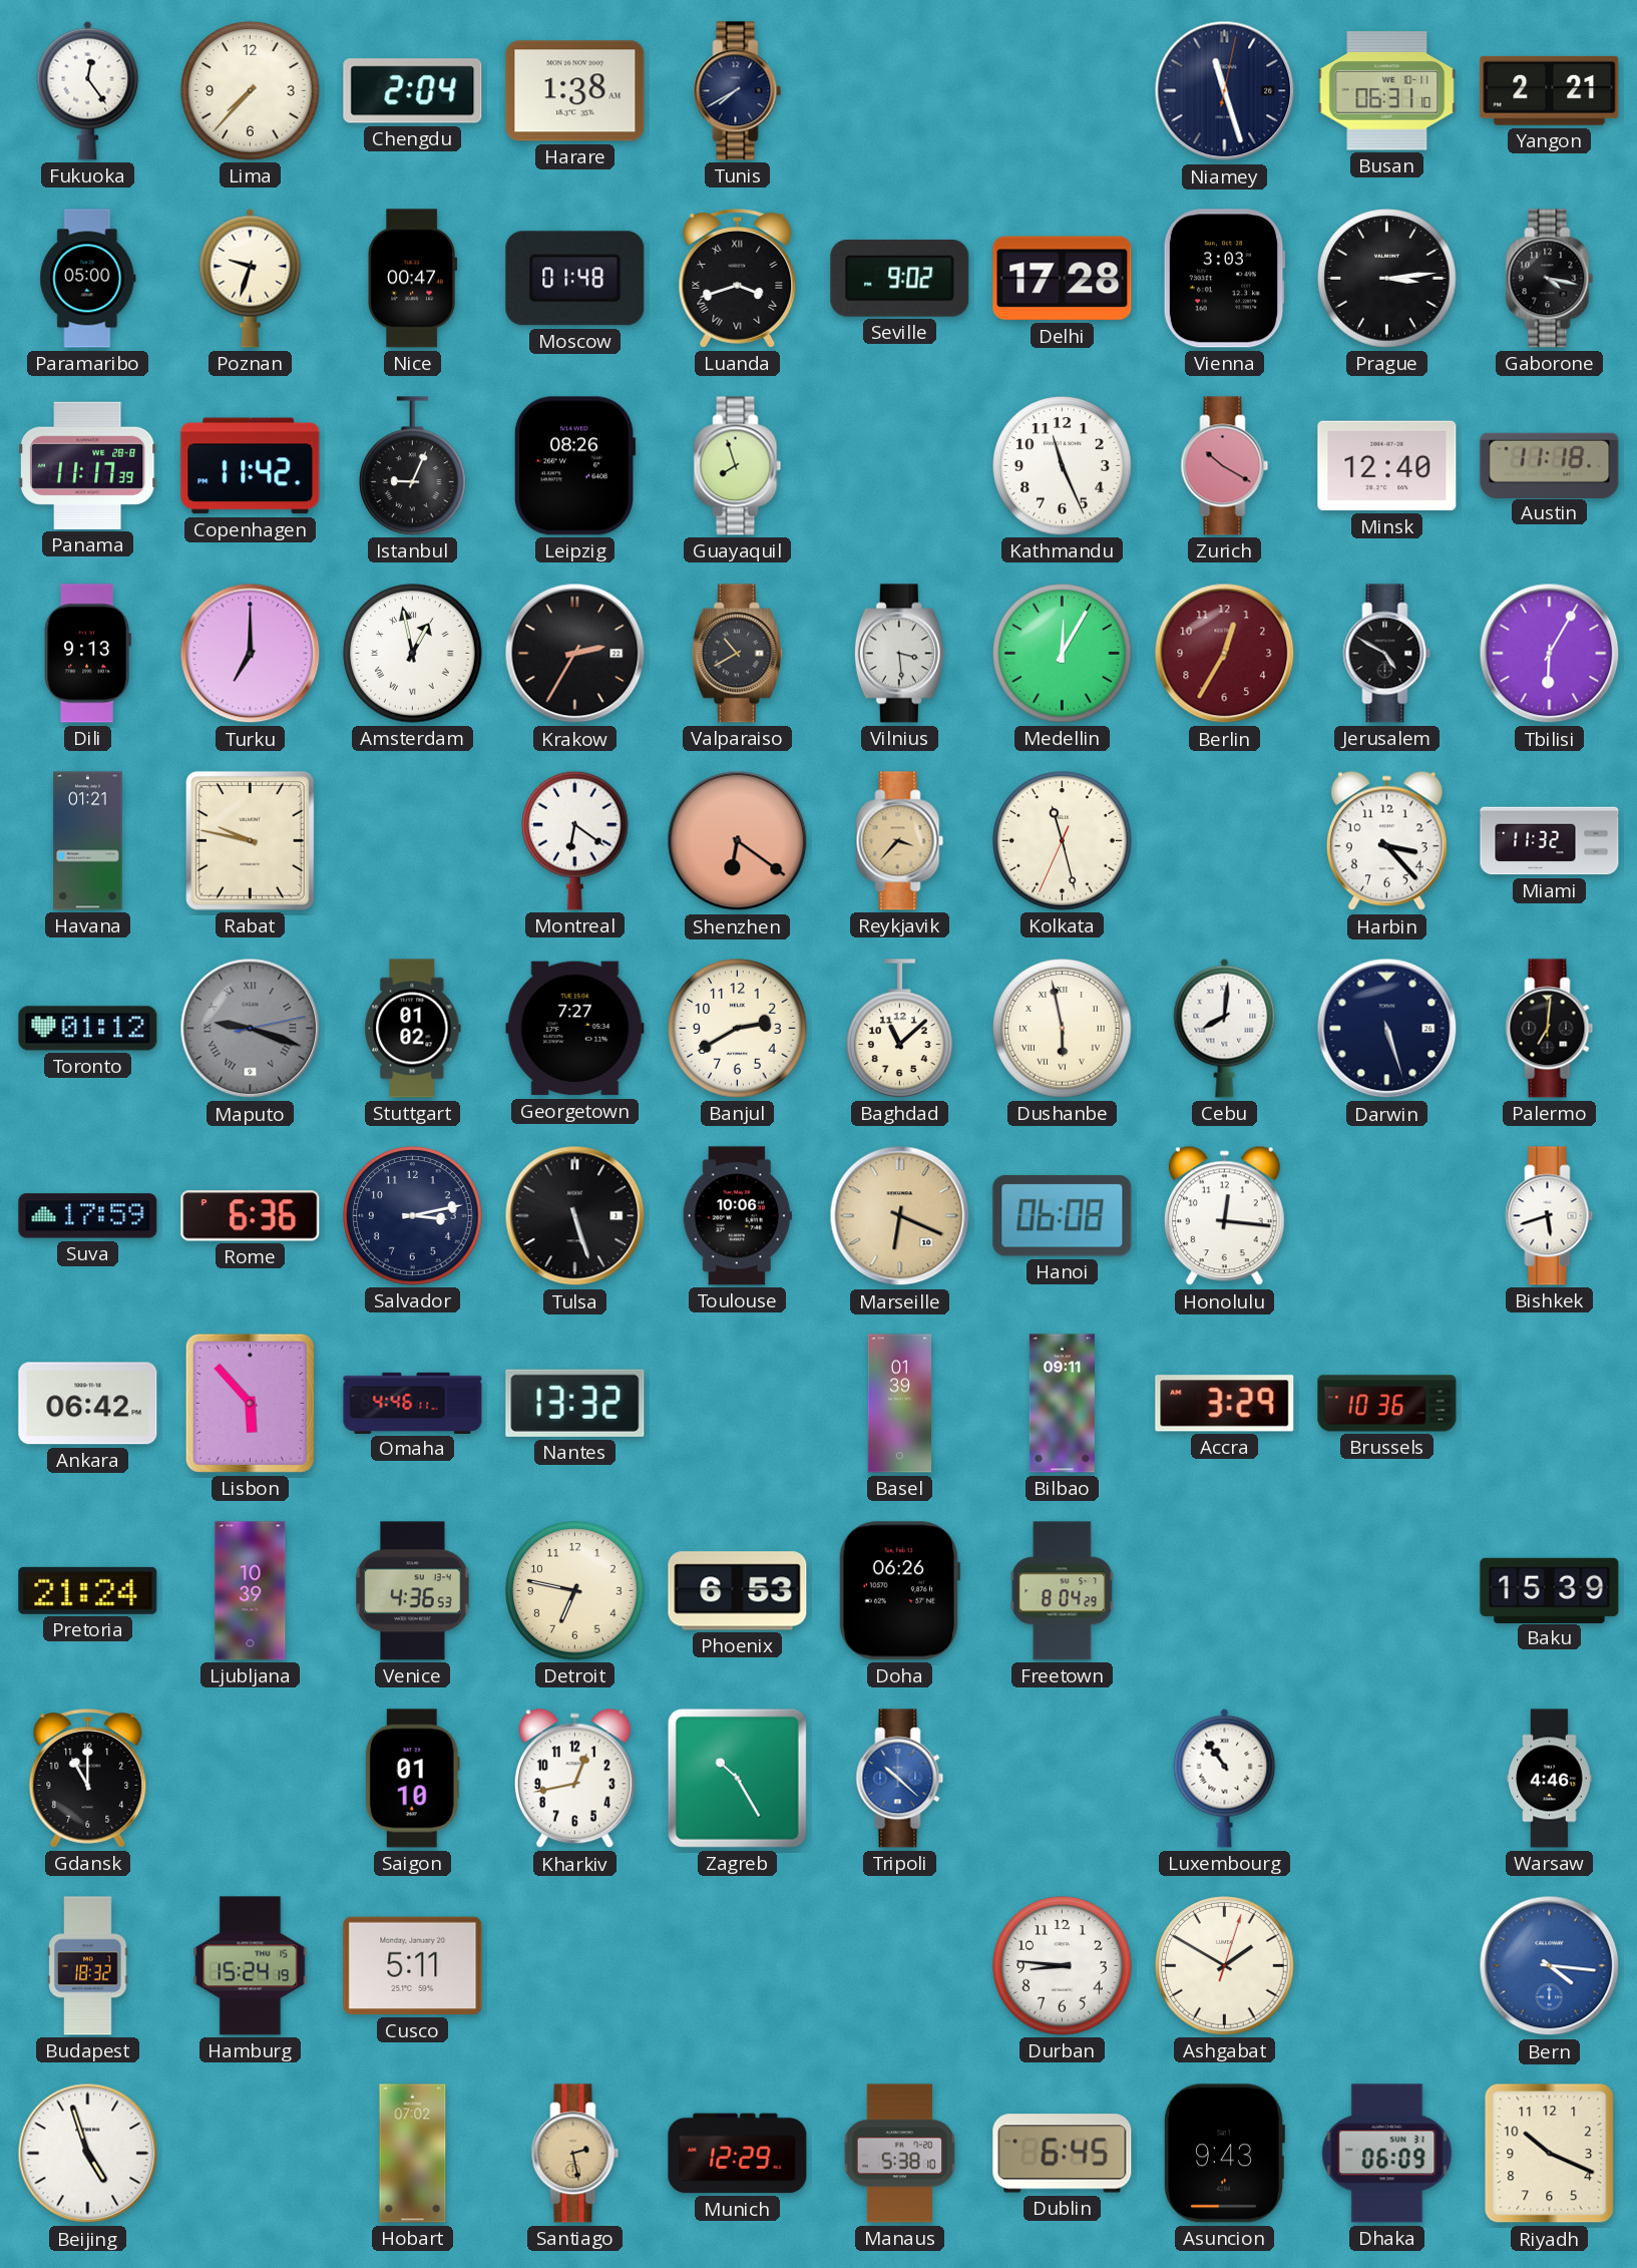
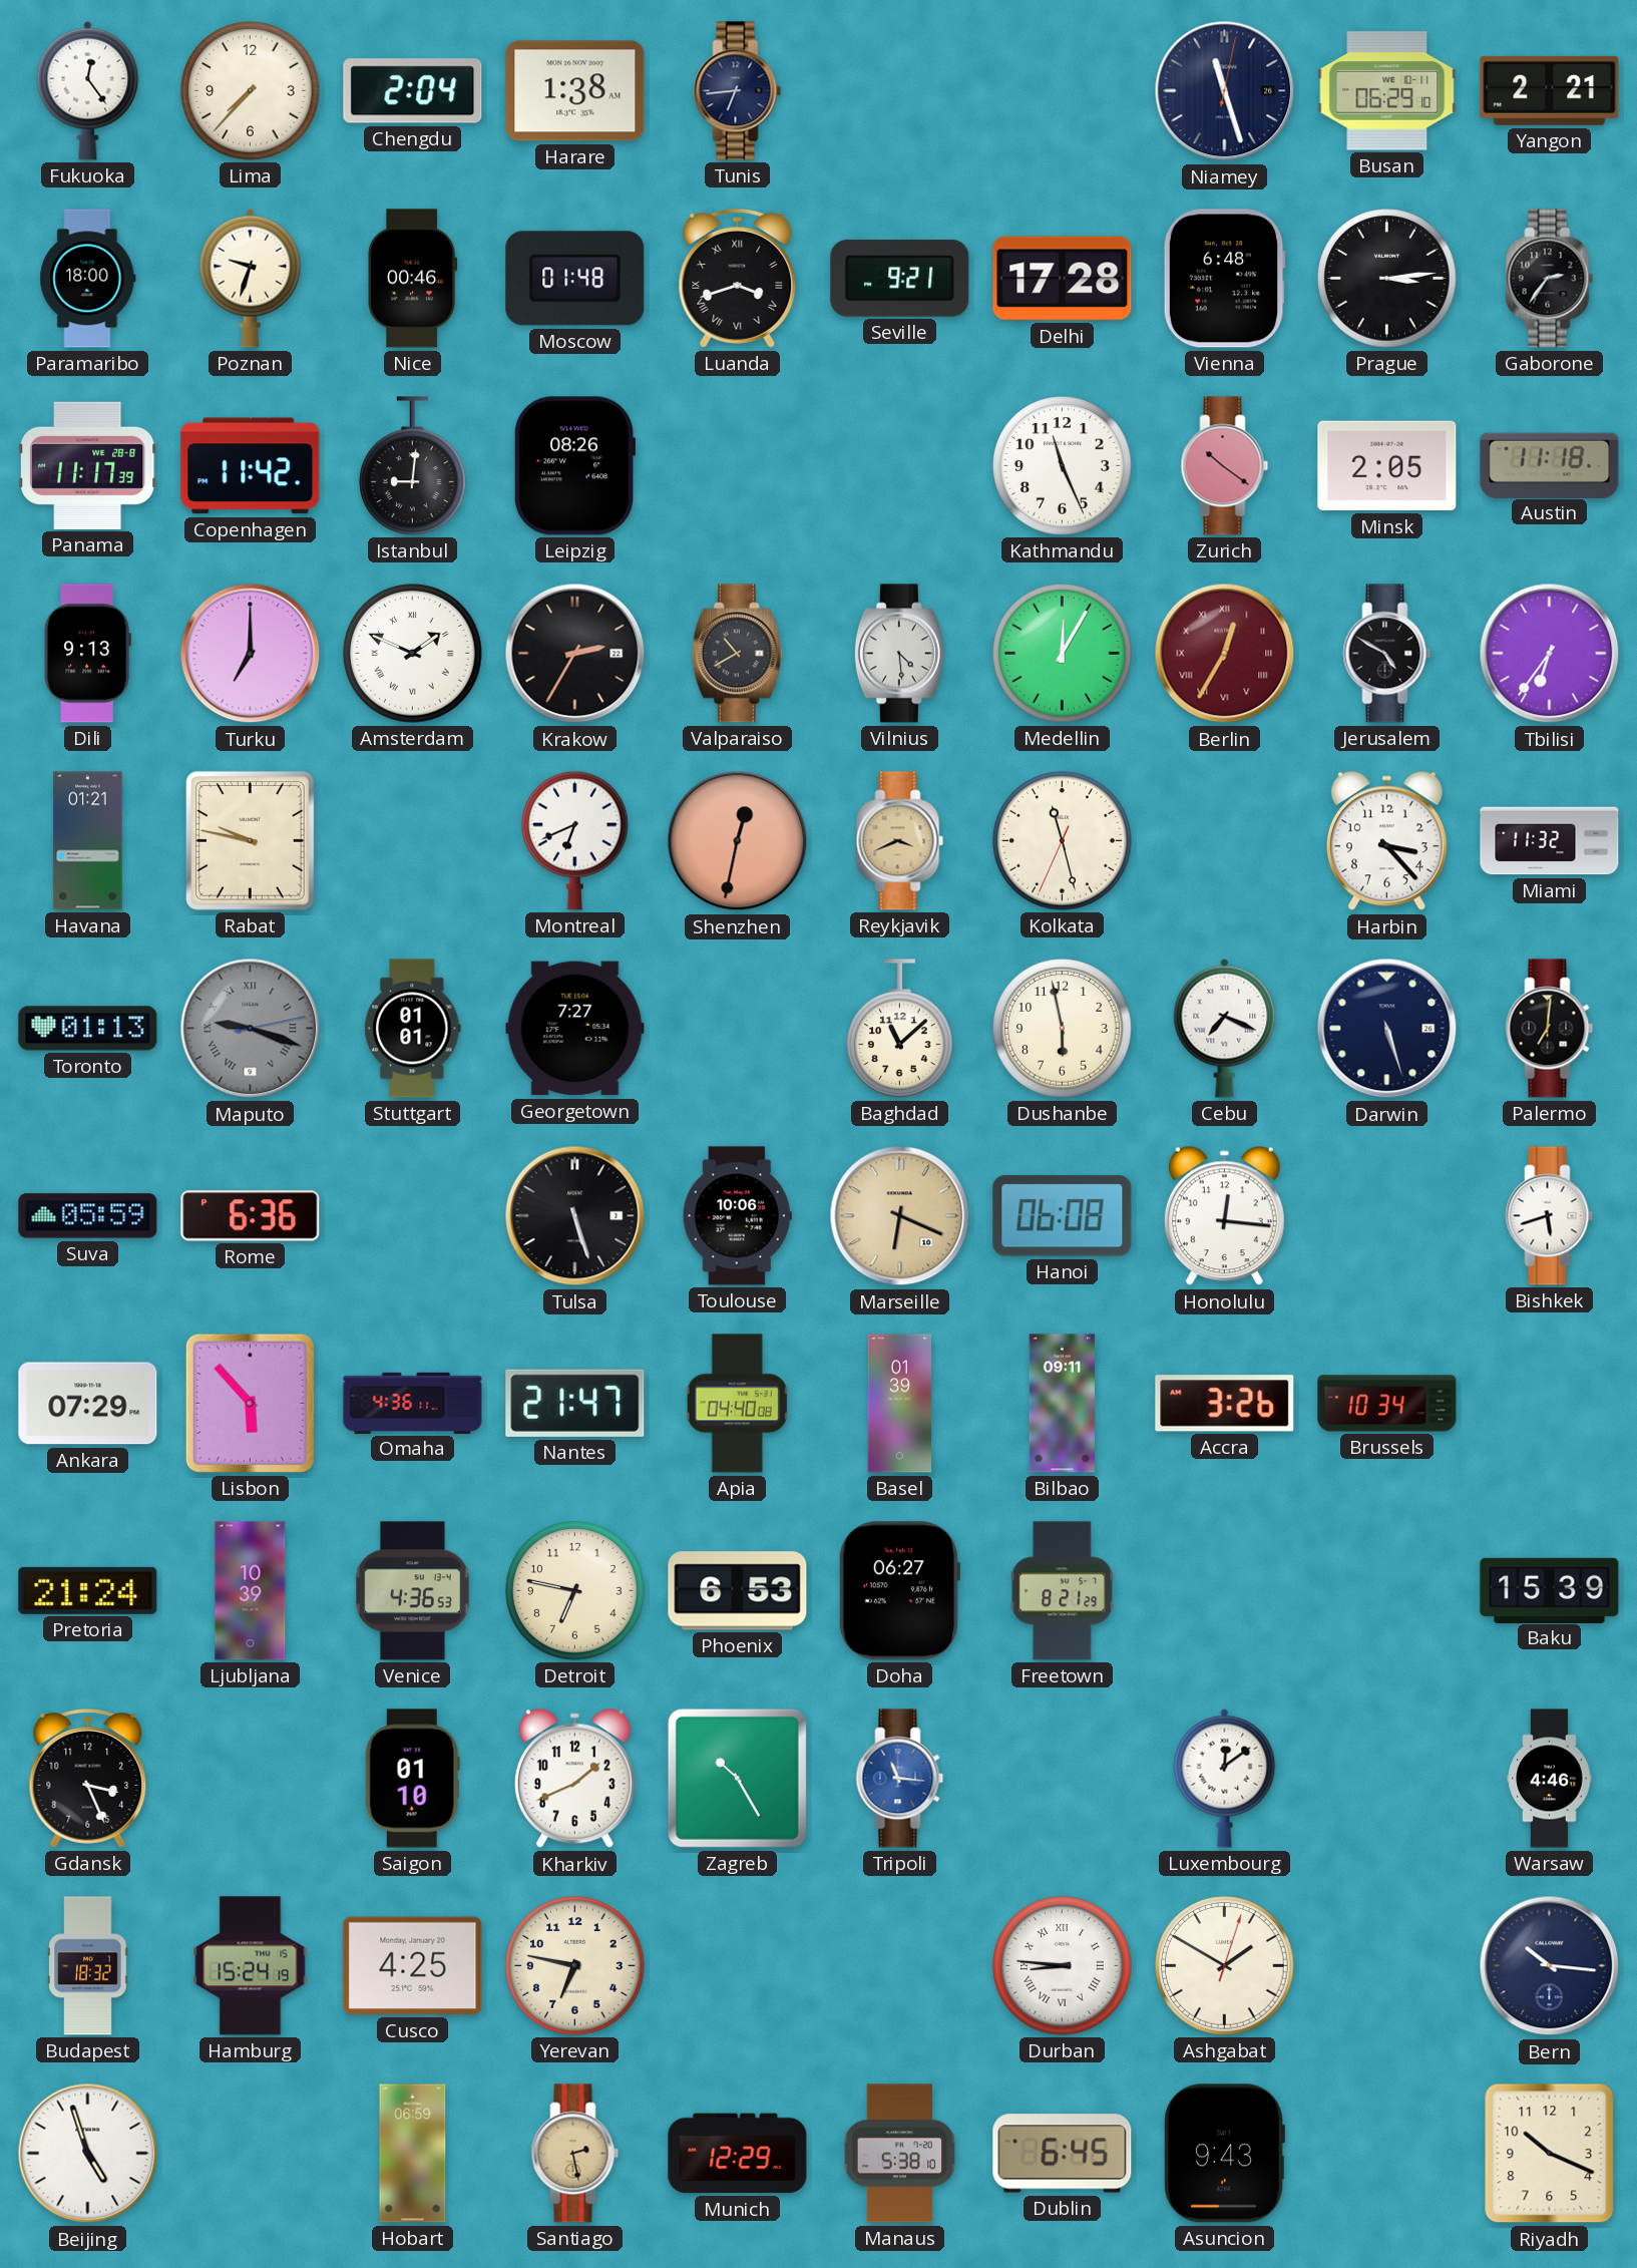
Tunis: 7:40 -> 6:44
Busan: 06:31 -> 06:29
Paramaribo: 05:00 -> 18:00
Nice: 00:47 -> 00:46
Seville: 9:02 -> 9:21
Vienna: 3:03 -> 6:48
Gaborone: 4:17 -> 2:36
Istanbul: 9:04 -> 9:01
Guayaquil: 7:57 -> none
Zurich: 10:20 -> 10:21
Minsk: 12:40 -> 2:05
Amsterdam: 12:58 -> 1:49
Vilnius: 3:29 -> 4:29
Berlin numerals: Arabic -> Roman
Tbilisi: 6:05 -> 6:36
Montreal: 6:21 -> 6:41
Shenzhen: 6:21 -> 12:32
Reykjavik: 3:37 -> 3:41
Toronto: 01:12 -> 01:13
Stuttgart: 01:02 -> 01:01
Banjul: 2:40 -> none
Dushanbe numerals: Roman -> Arabic
Cebu: 8:01 -> 7:19
Suva: 17:59 -> 05:59
Salvador: 3:13 -> none
Ankara: 06:42 -> 07:29
Omaha: 4:46 -> 4:36
Nantes: 13:32 -> 21:47
Apia: none -> 04:40
Accra: 3:29 -> 3:26
Brussels: 10:36 -> 10:34
Doha: 06:26 -> 06:27
Freetown: 8:04 -> 8:21
Gdansk: 11:00 -> 3:26
Kharkiv: 12:43 -> 1:41
Tripoli: 10:22 -> 11:16
Luxembourg: 10:54 -> 12:09
Cusco: 5:11 -> 4:25
Yerevan: none -> 6:47
Durban numerals: Arabic -> Roman
Bern: 4:16 -> 10:16
Bern dial: blue -> navy
Hobart: 07:02 -> 06:59
Dhaka: 06:09 -> none
